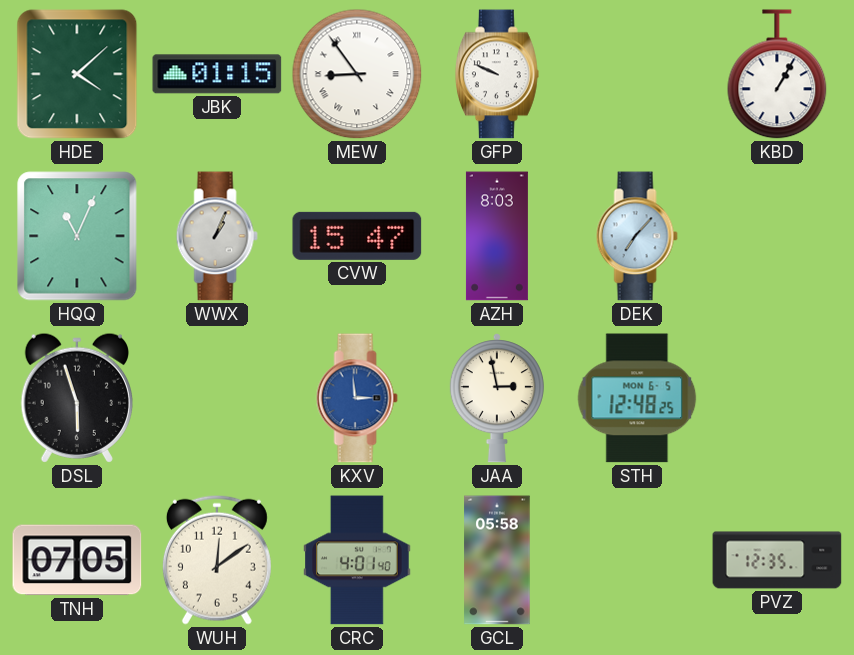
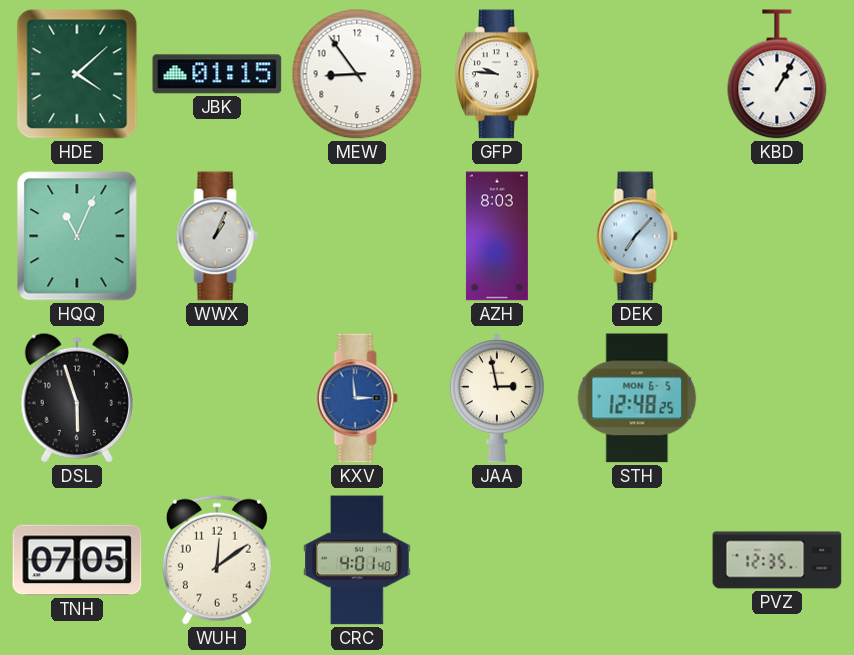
MEW numerals: Roman -> Arabic
GFP: 9:49 -> 9:46
CVW: 15:47 -> none
GCL: 05:58 -> none
